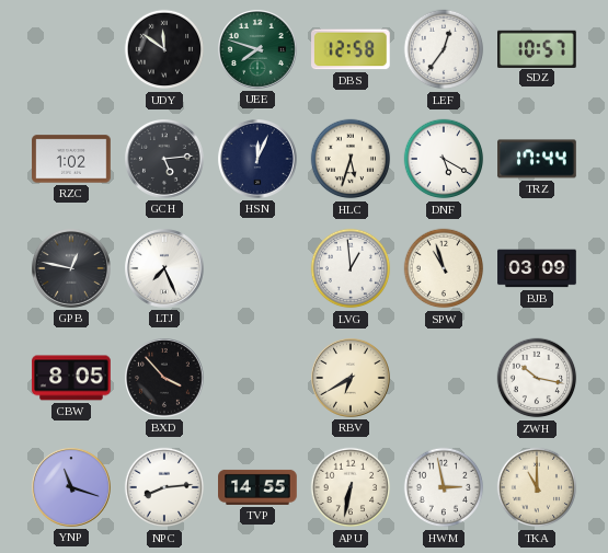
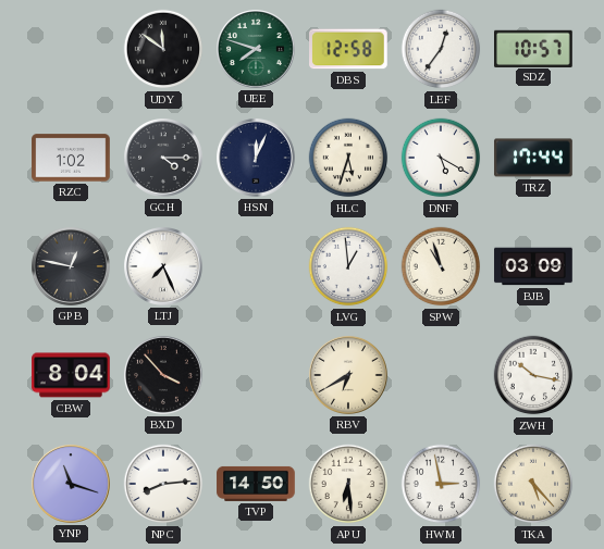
GCH: 5:14 -> 4:15
CBW: 8:05 -> 8:04
TVP: 14:55 -> 14:50
APU: 6:32 -> 6:29
TKA: 11:00 -> 5:23
